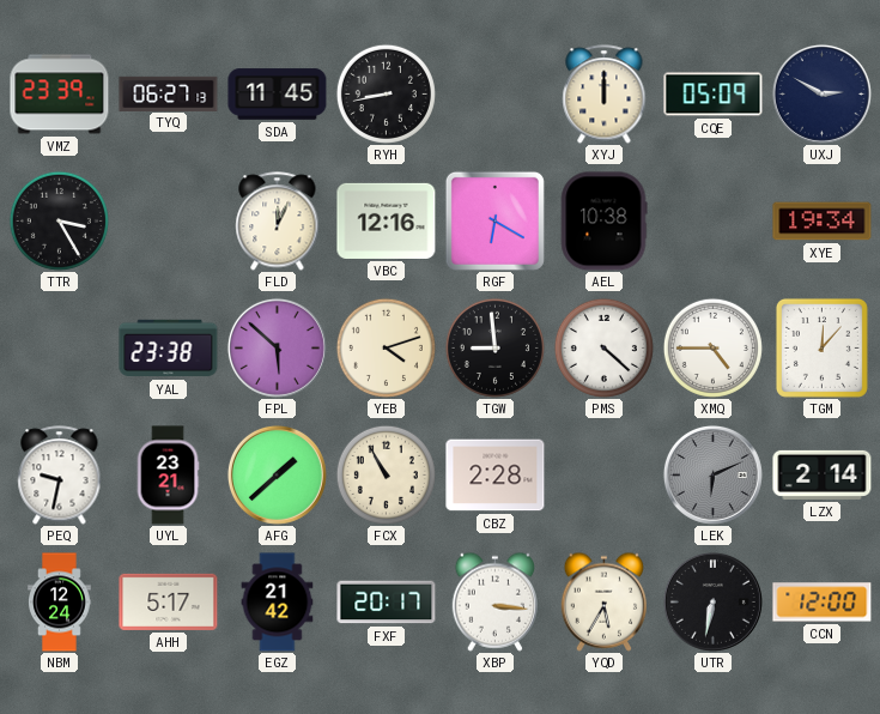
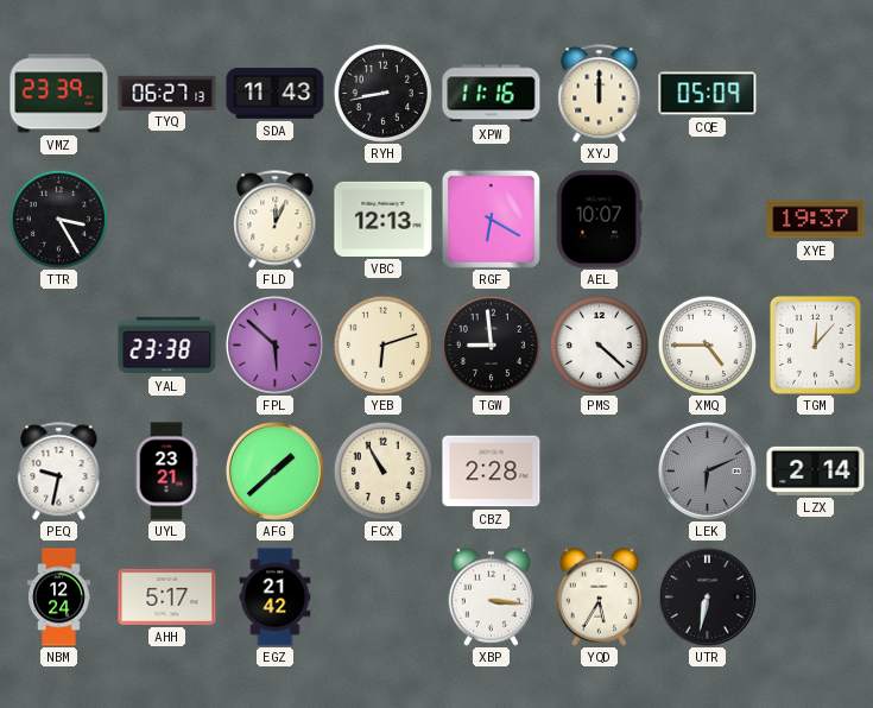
SDA: 11:45 -> 11:43
XPW: none -> 11:16
UXJ: 2:50 -> none
VBC: 12:16 -> 12:13
AEL: 10:38 -> 10:07
XYE: 19:34 -> 19:37
YEB: 4:12 -> 6:12
FXF: 20:17 -> none
CCN: 12:00 -> none
